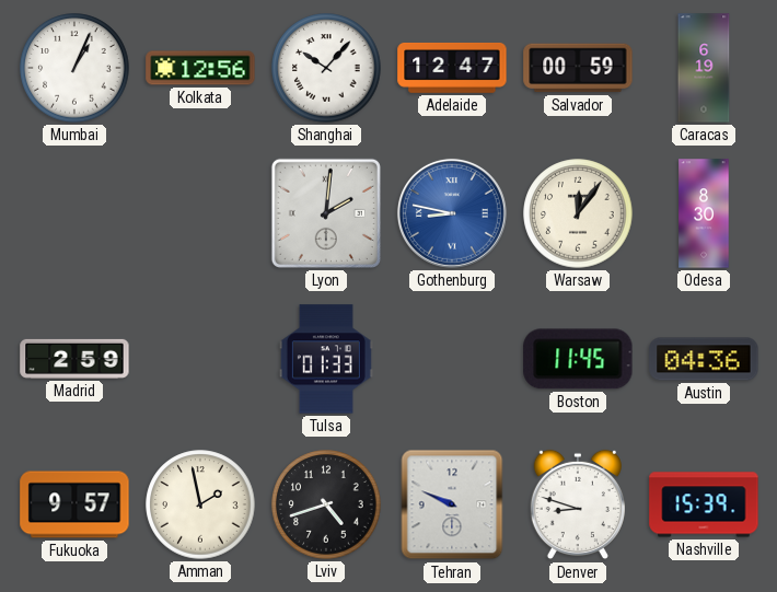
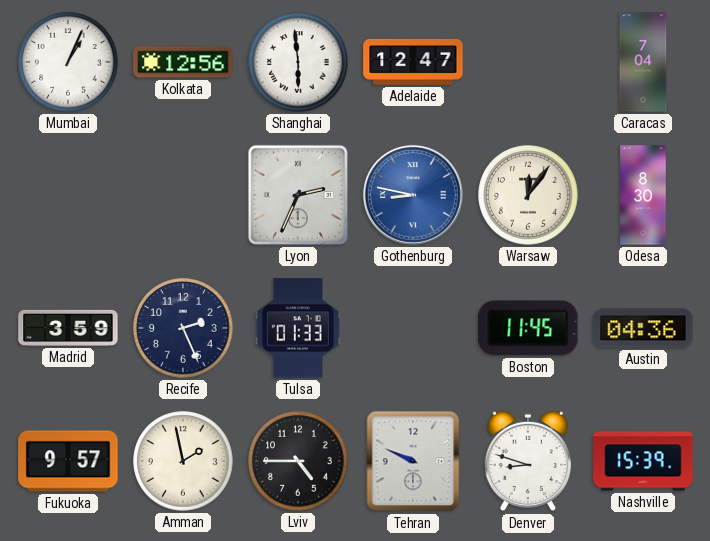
Shanghai: 10:07 -> 5:59
Salvador: 00:59 -> none
Caracas: 6:19 -> 7:04
Lyon: 2:01 -> 2:34
Madrid: 2:59 -> 3:59
Recife: none -> 2:26
Lviv: 4:42 -> 4:45
